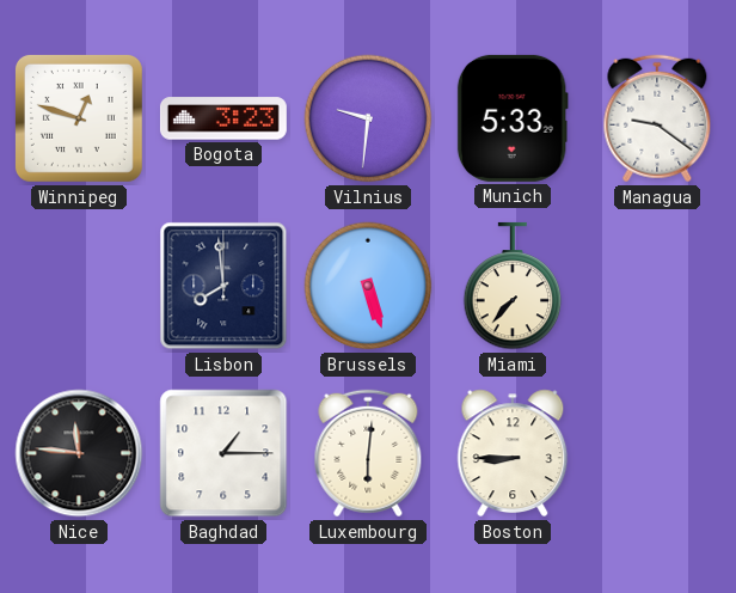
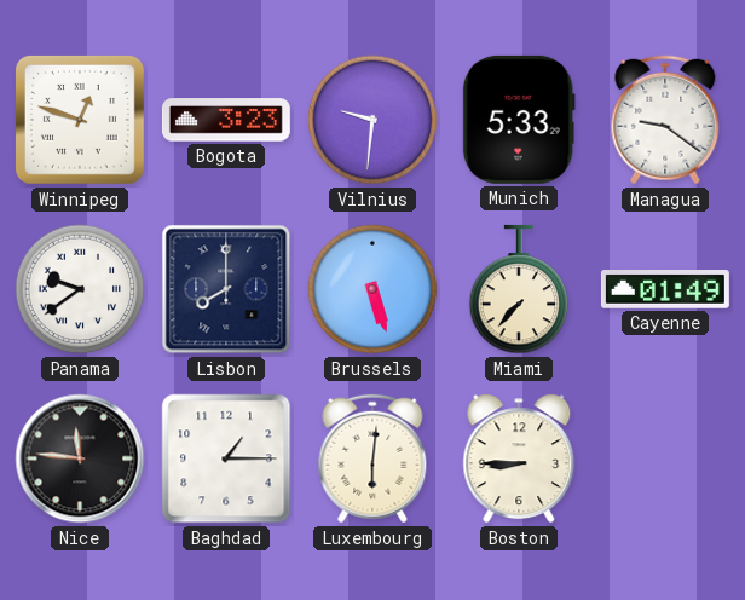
Panama: none -> 9:39
Lisbon: 7:59 -> 8:00
Cayenne: none -> 01:49
